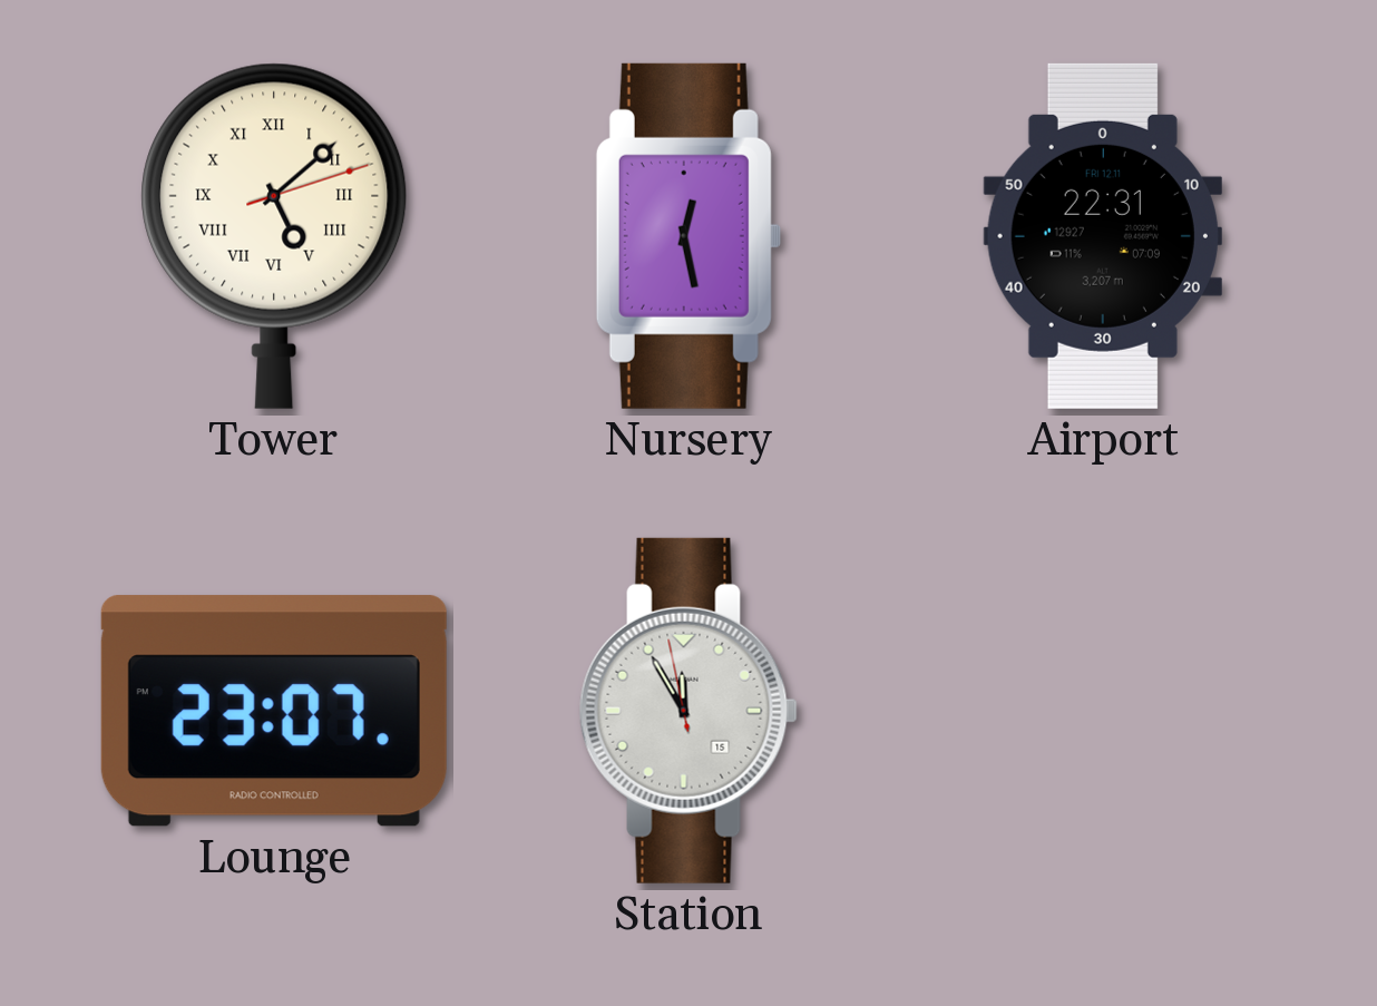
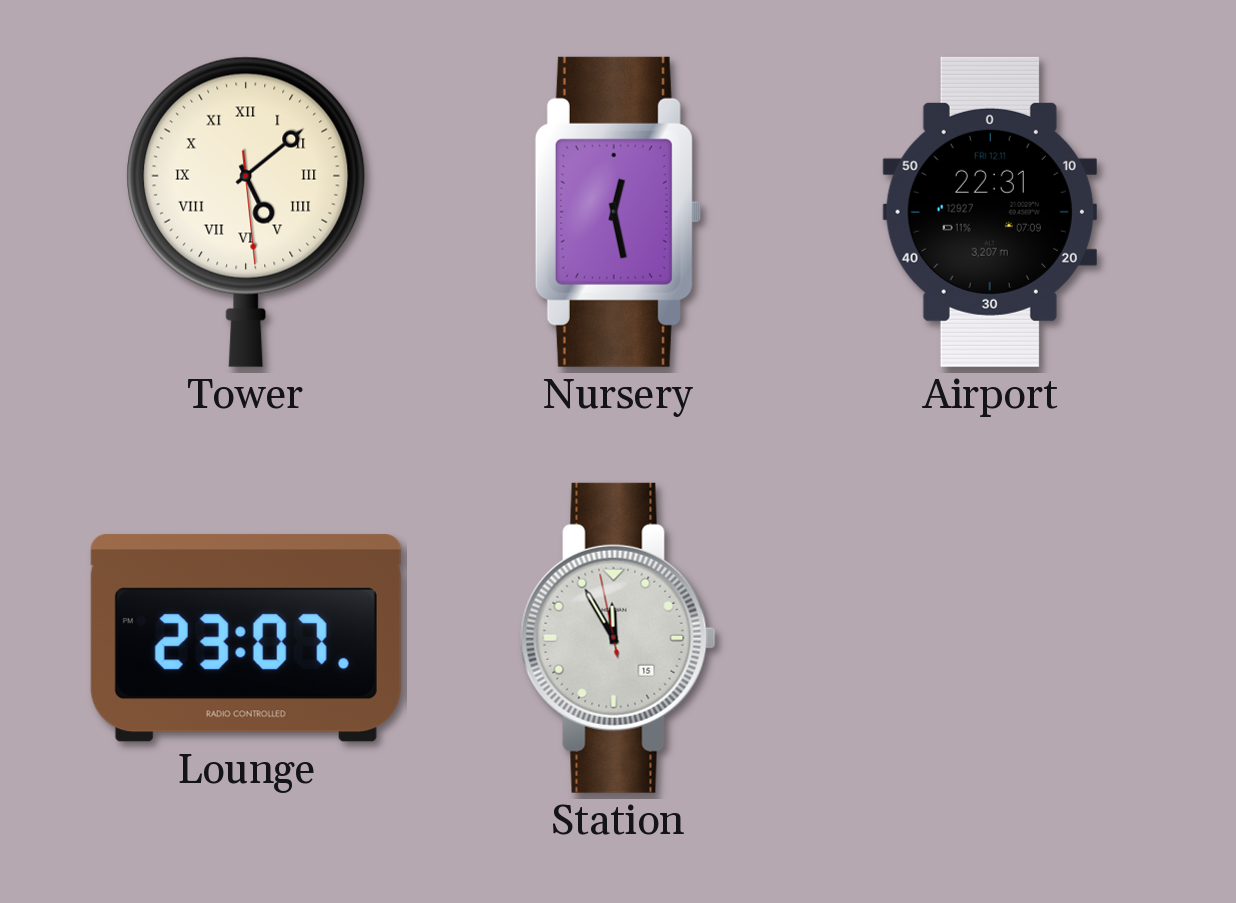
Tower: 5:08:12 -> 5:08:29
